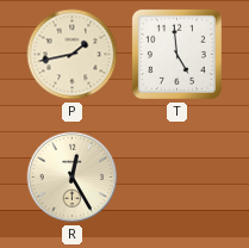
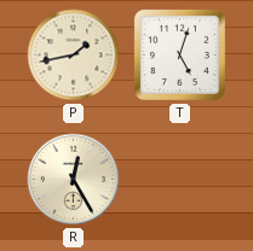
T: 4:59 -> 5:03
